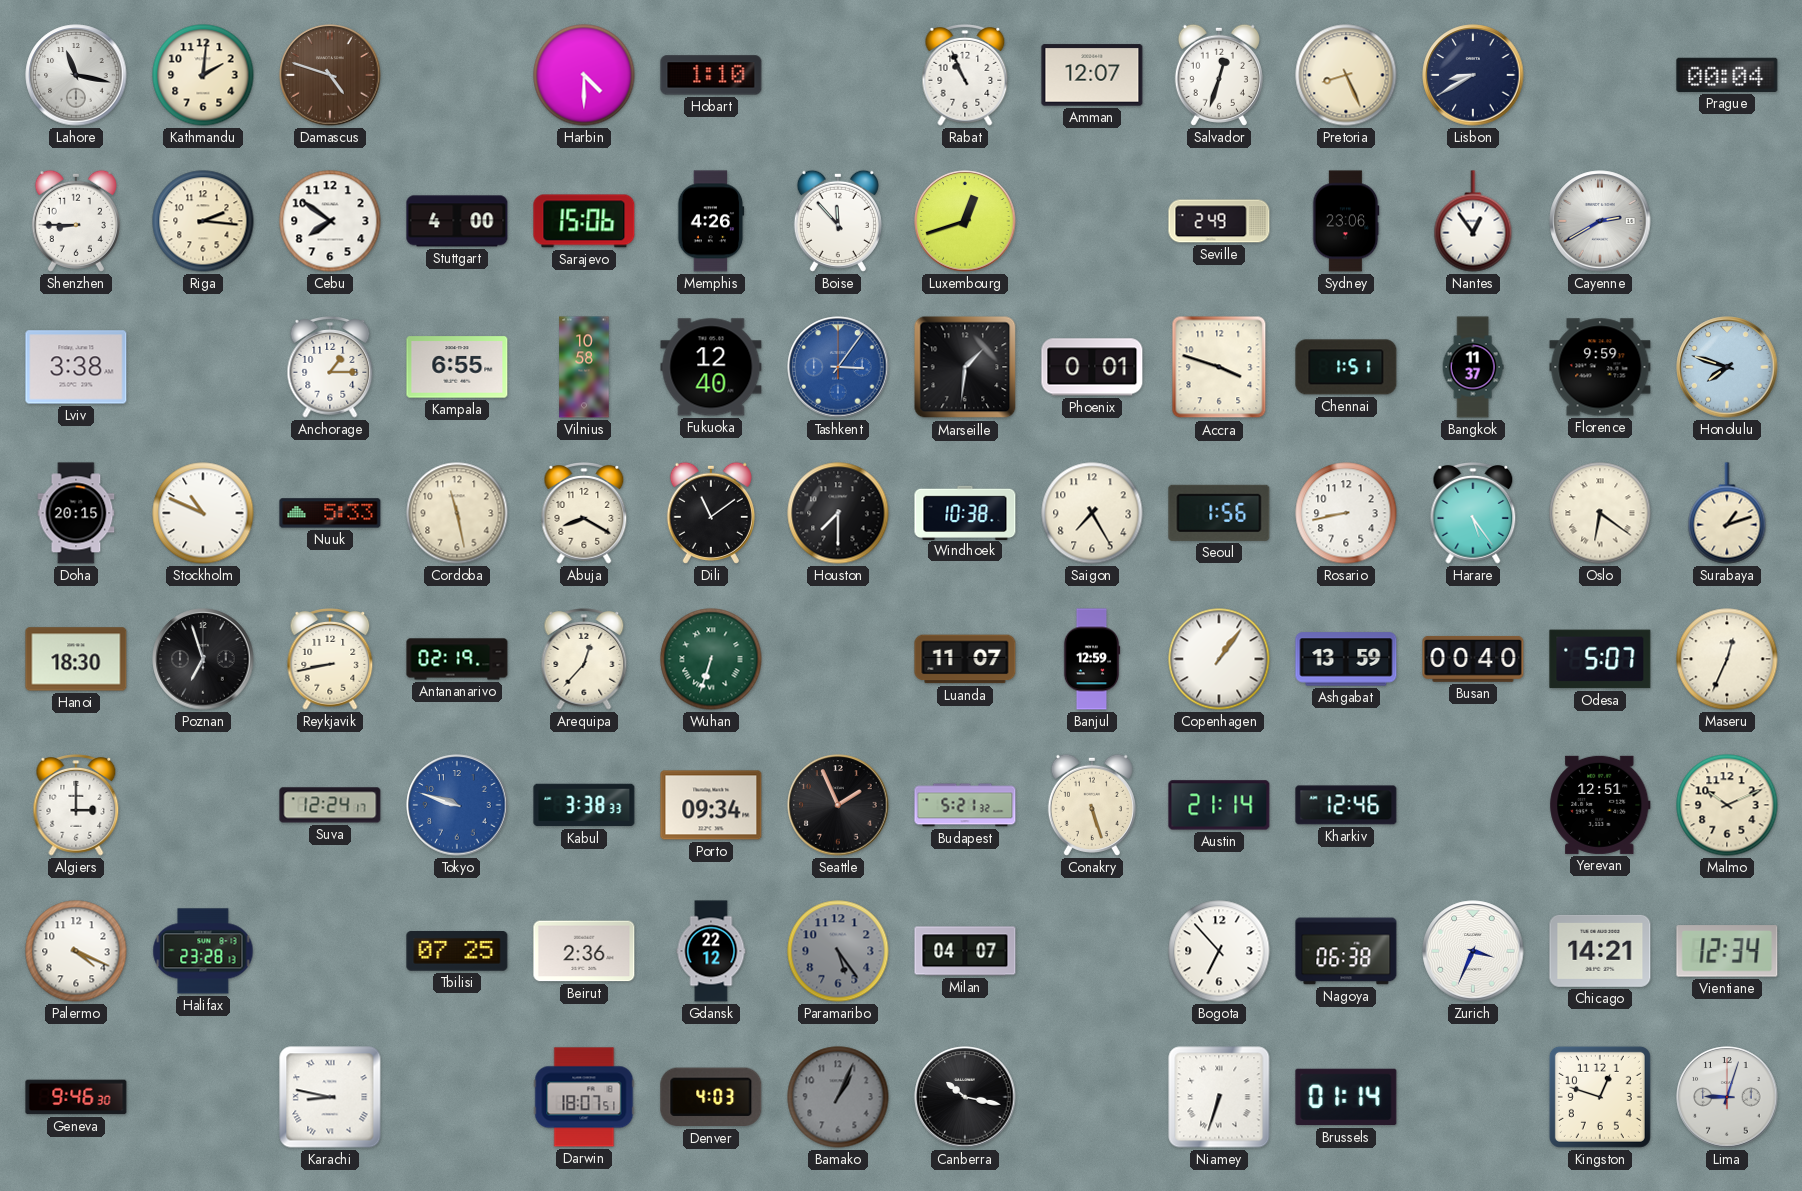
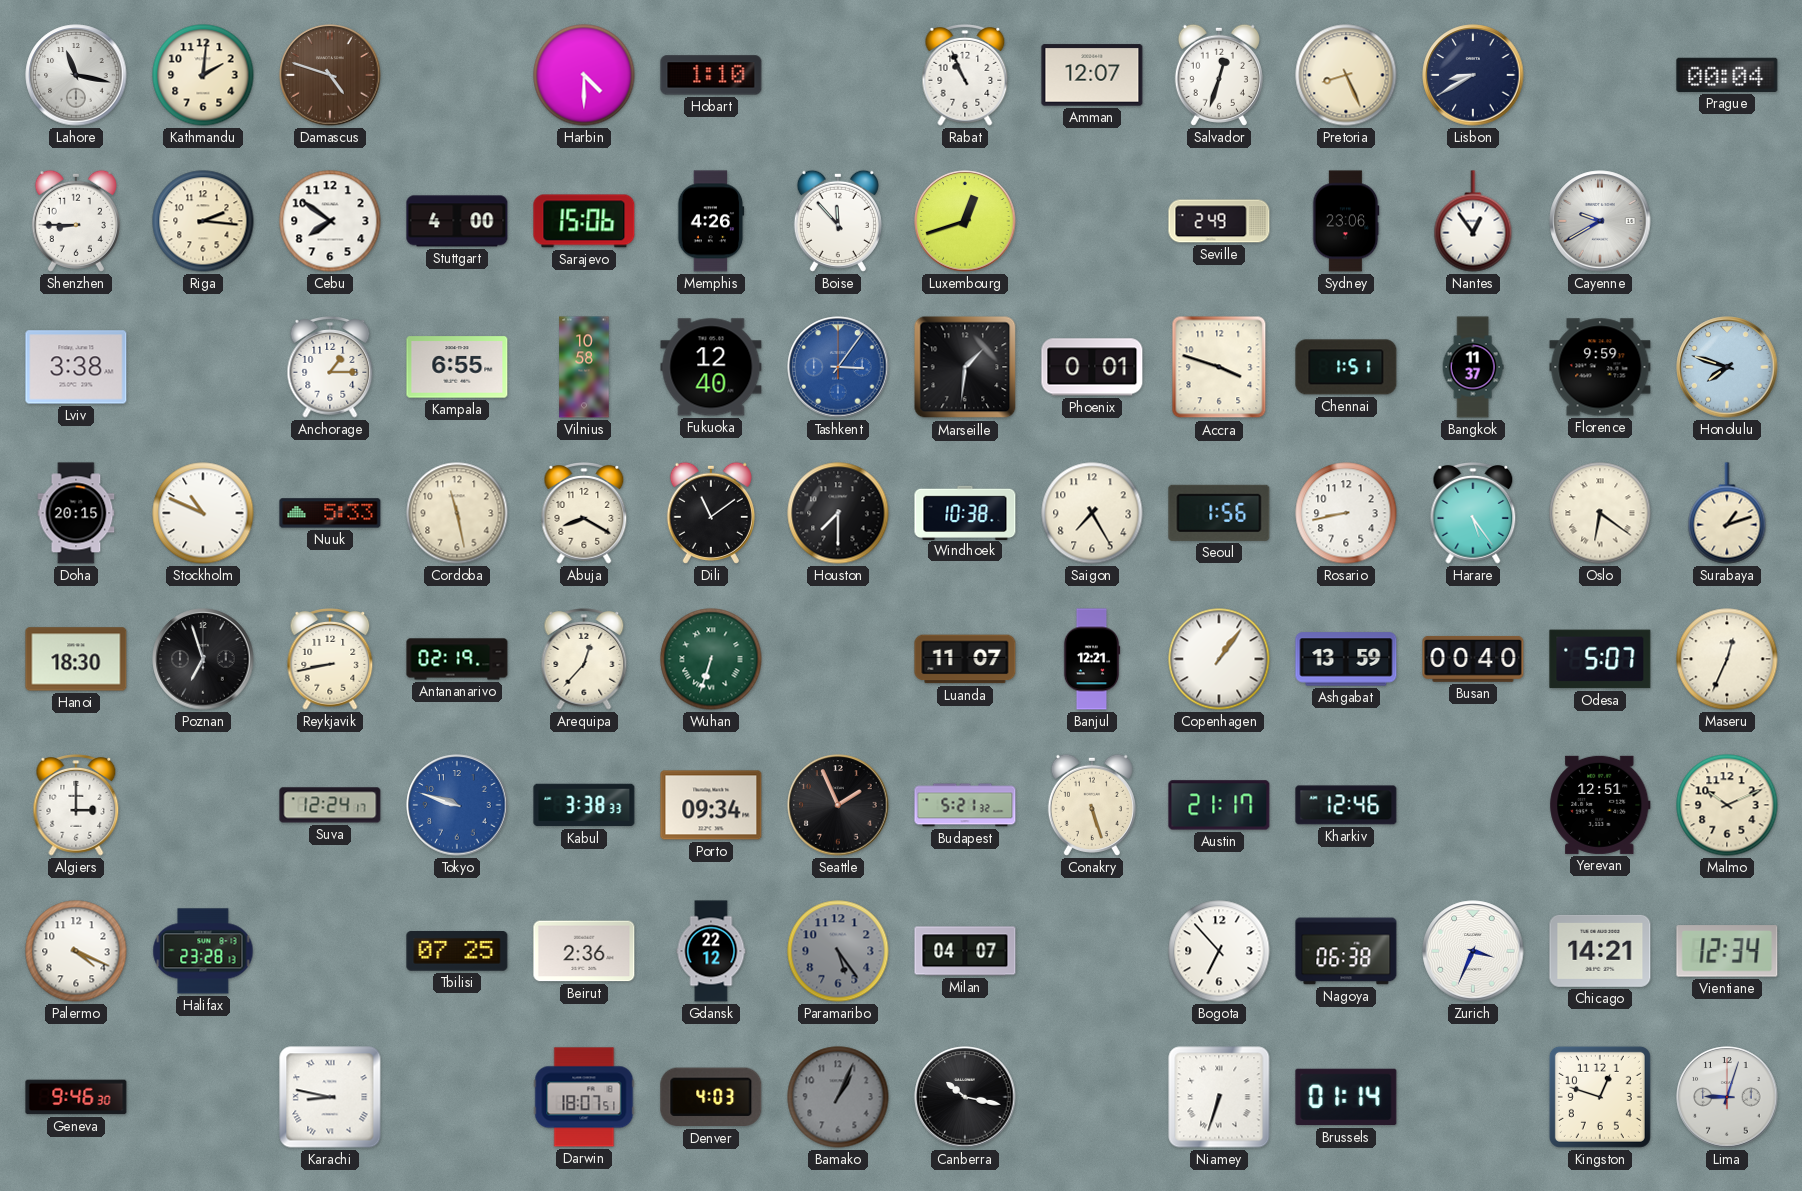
Cayenne: 2:40 -> 9:40
Banjul: 12:59 -> 12:21
Austin: 21:14 -> 21:17
